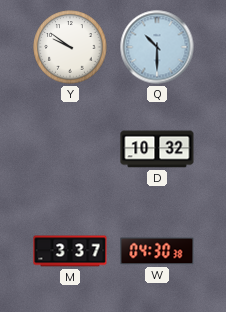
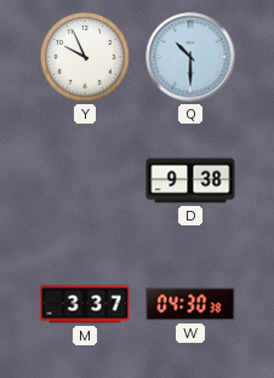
Y: 9:51 -> 9:56
D: 10:32 -> 9:38
